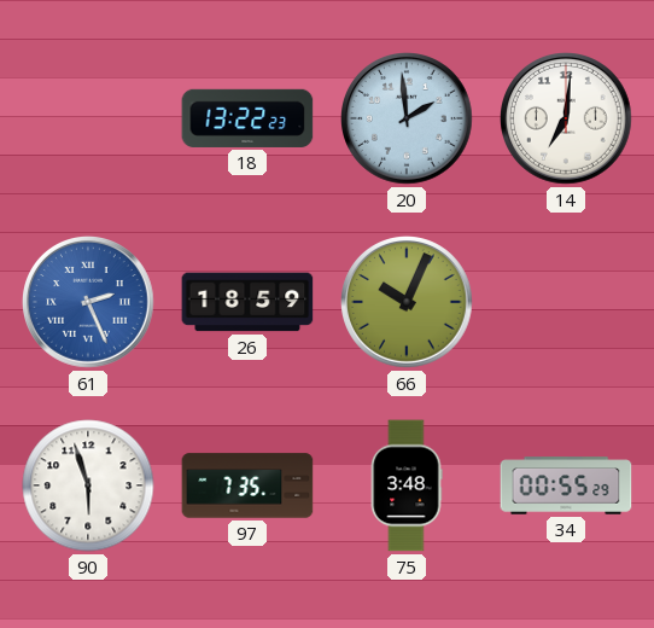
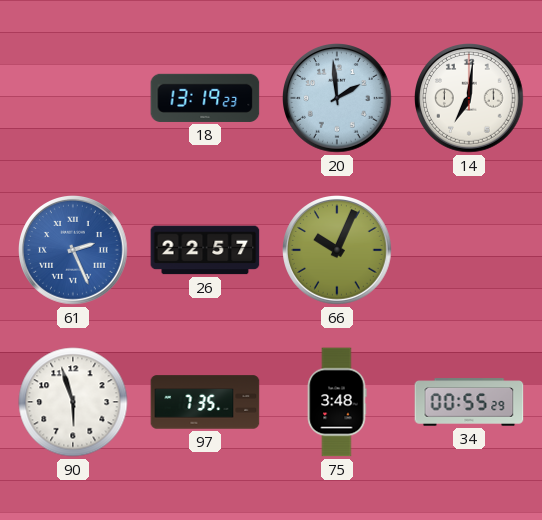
18: 13:22 -> 13:19
26: 18:59 -> 22:57
